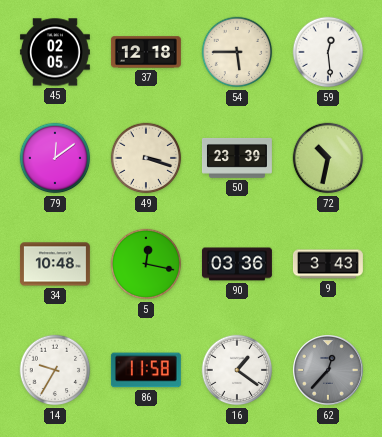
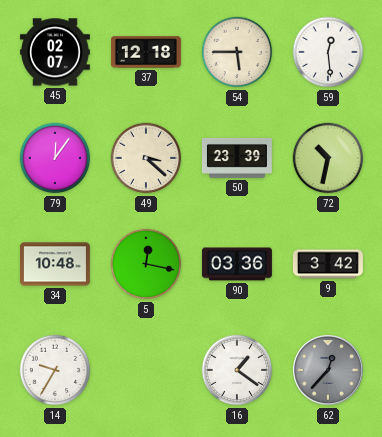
45: 02:05 -> 02:07
79: 12:09 -> 12:06
49: 3:18 -> 3:22
9: 3:43 -> 3:42
86: 11:58 -> none
